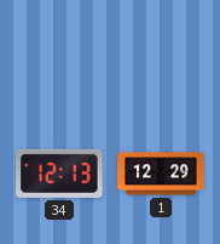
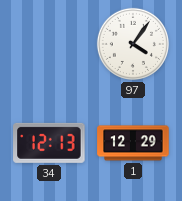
97: none -> 4:06
